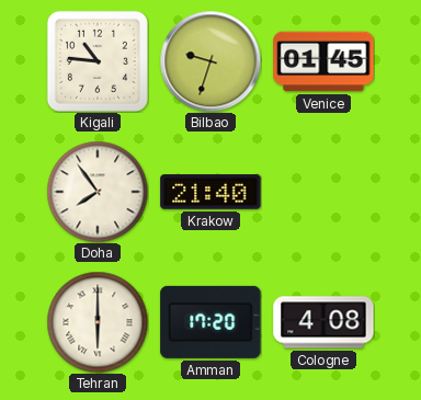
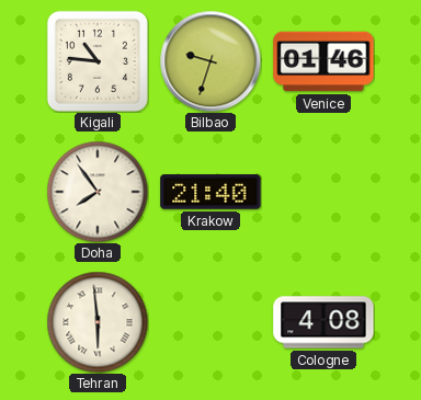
Venice: 01:45 -> 01:46
Tehran: 6:00 -> 5:59
Amman: 17:20 -> none
